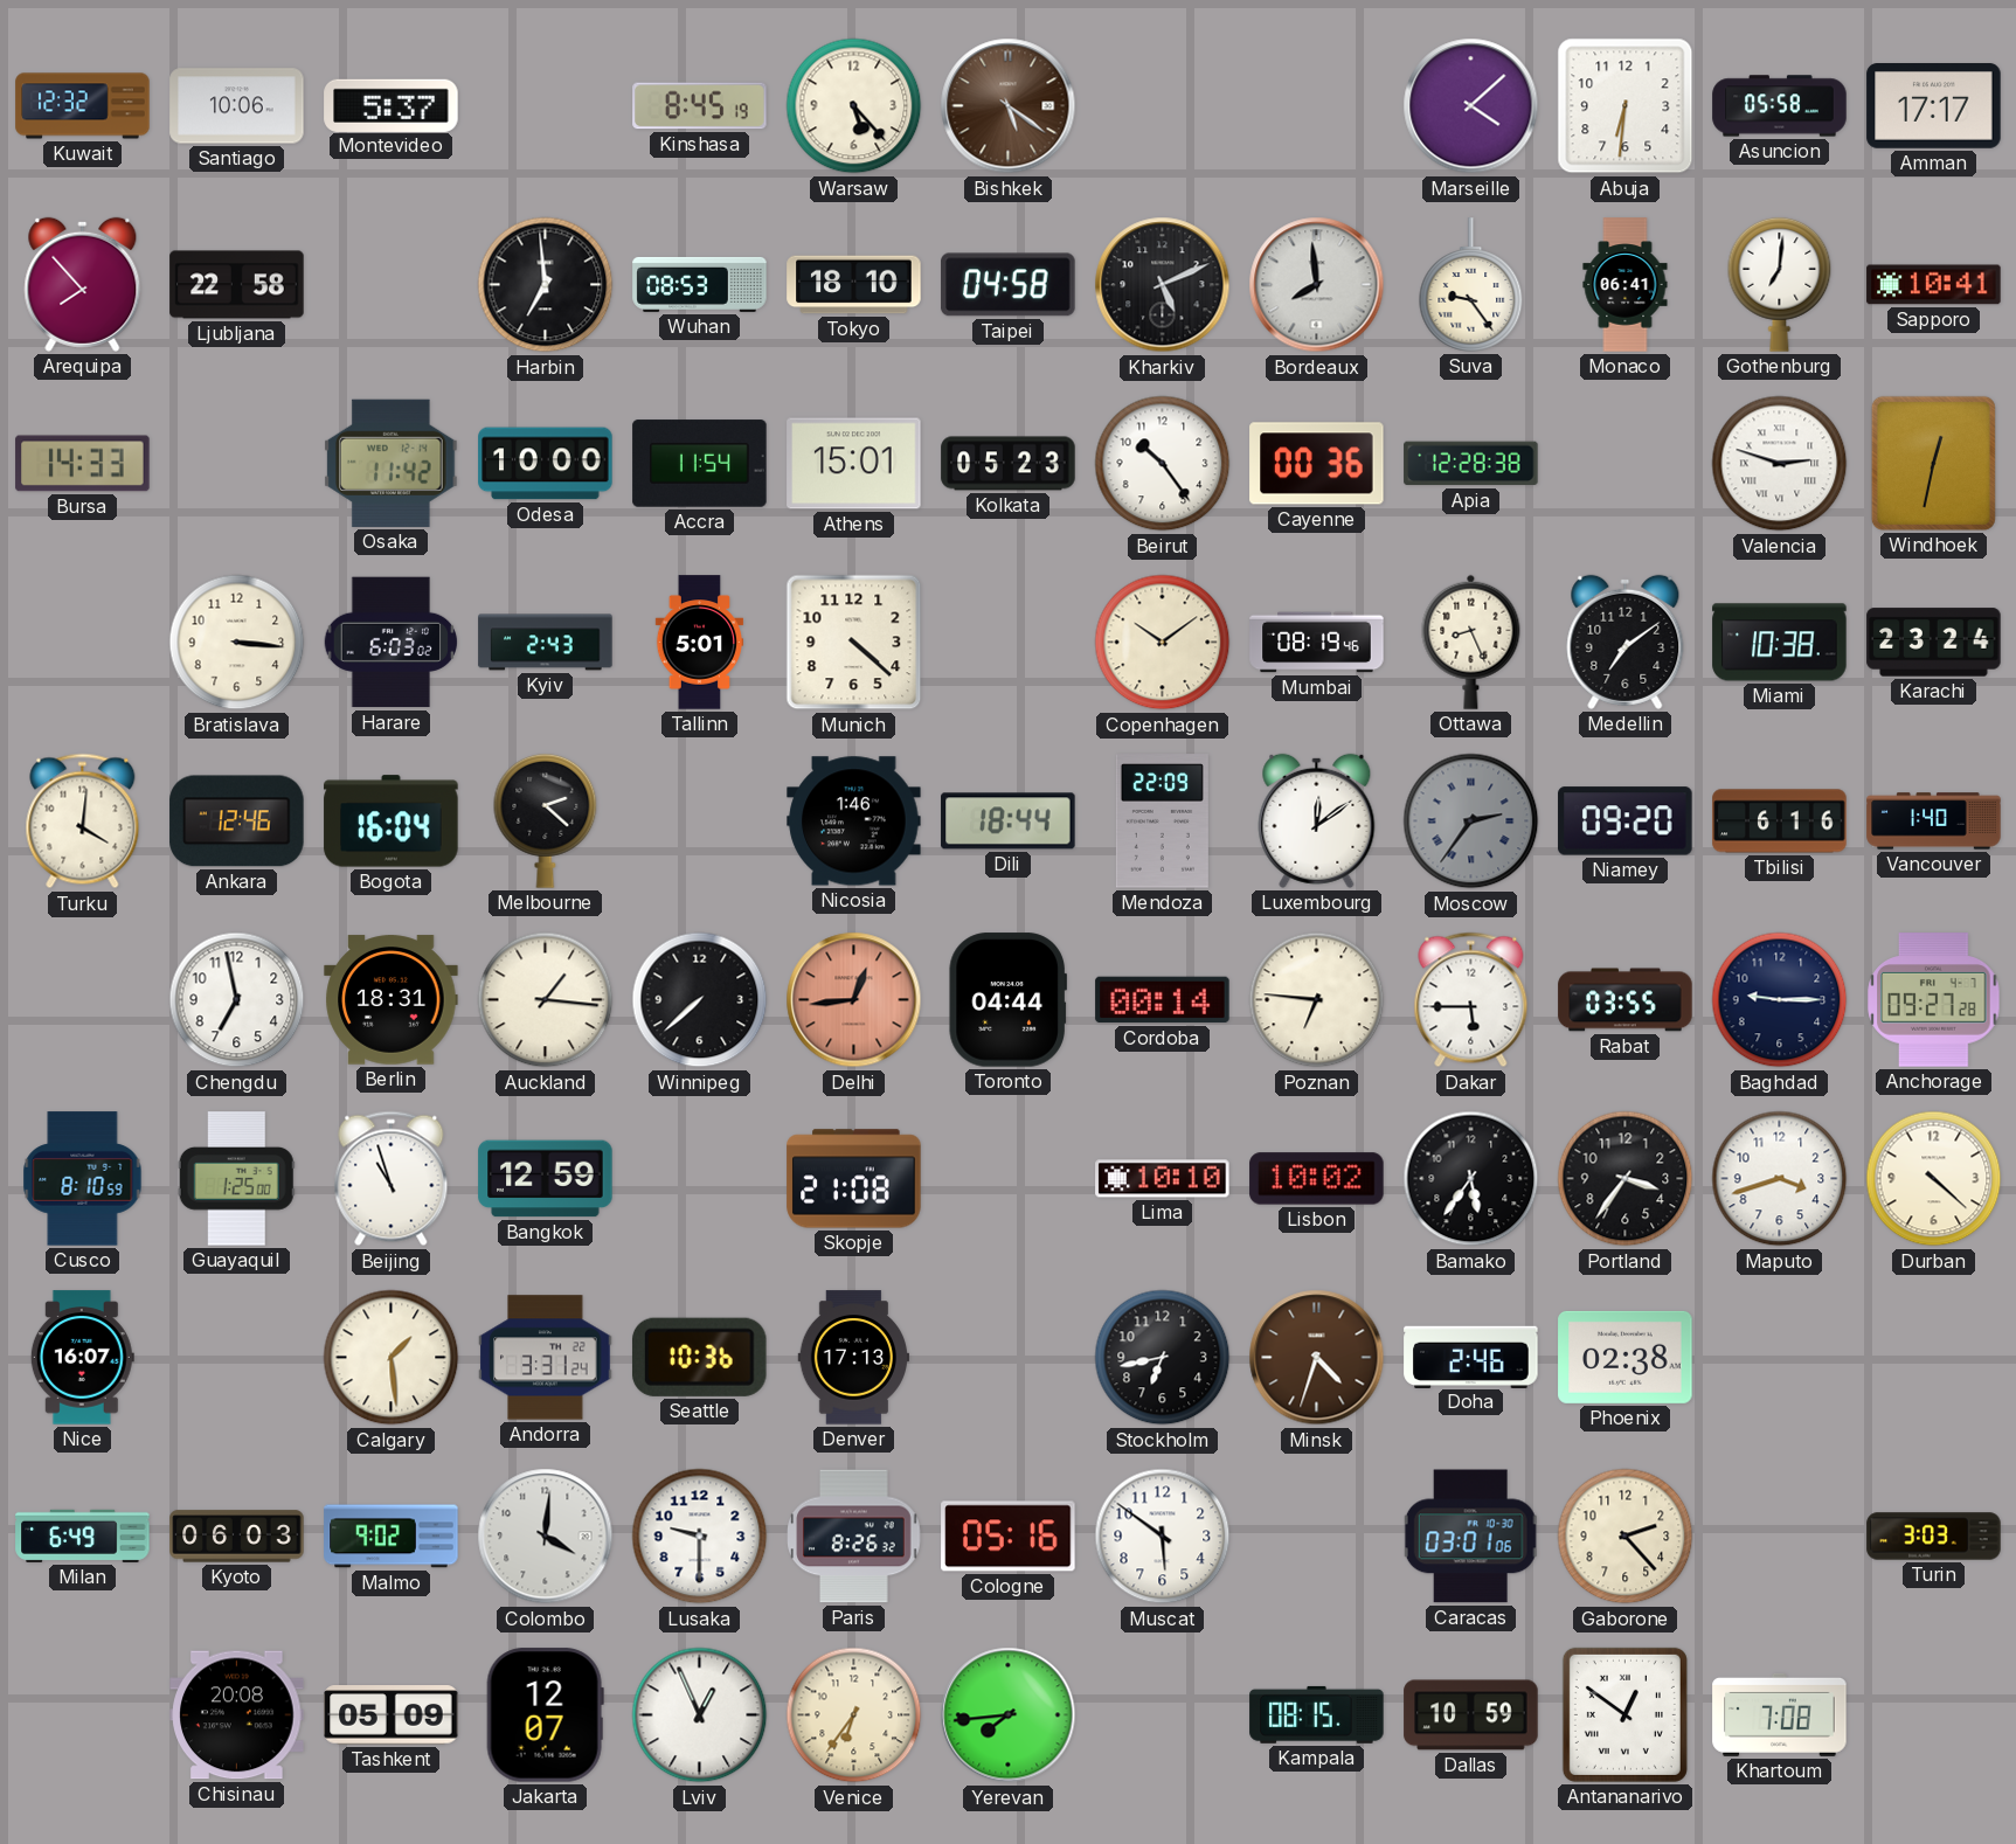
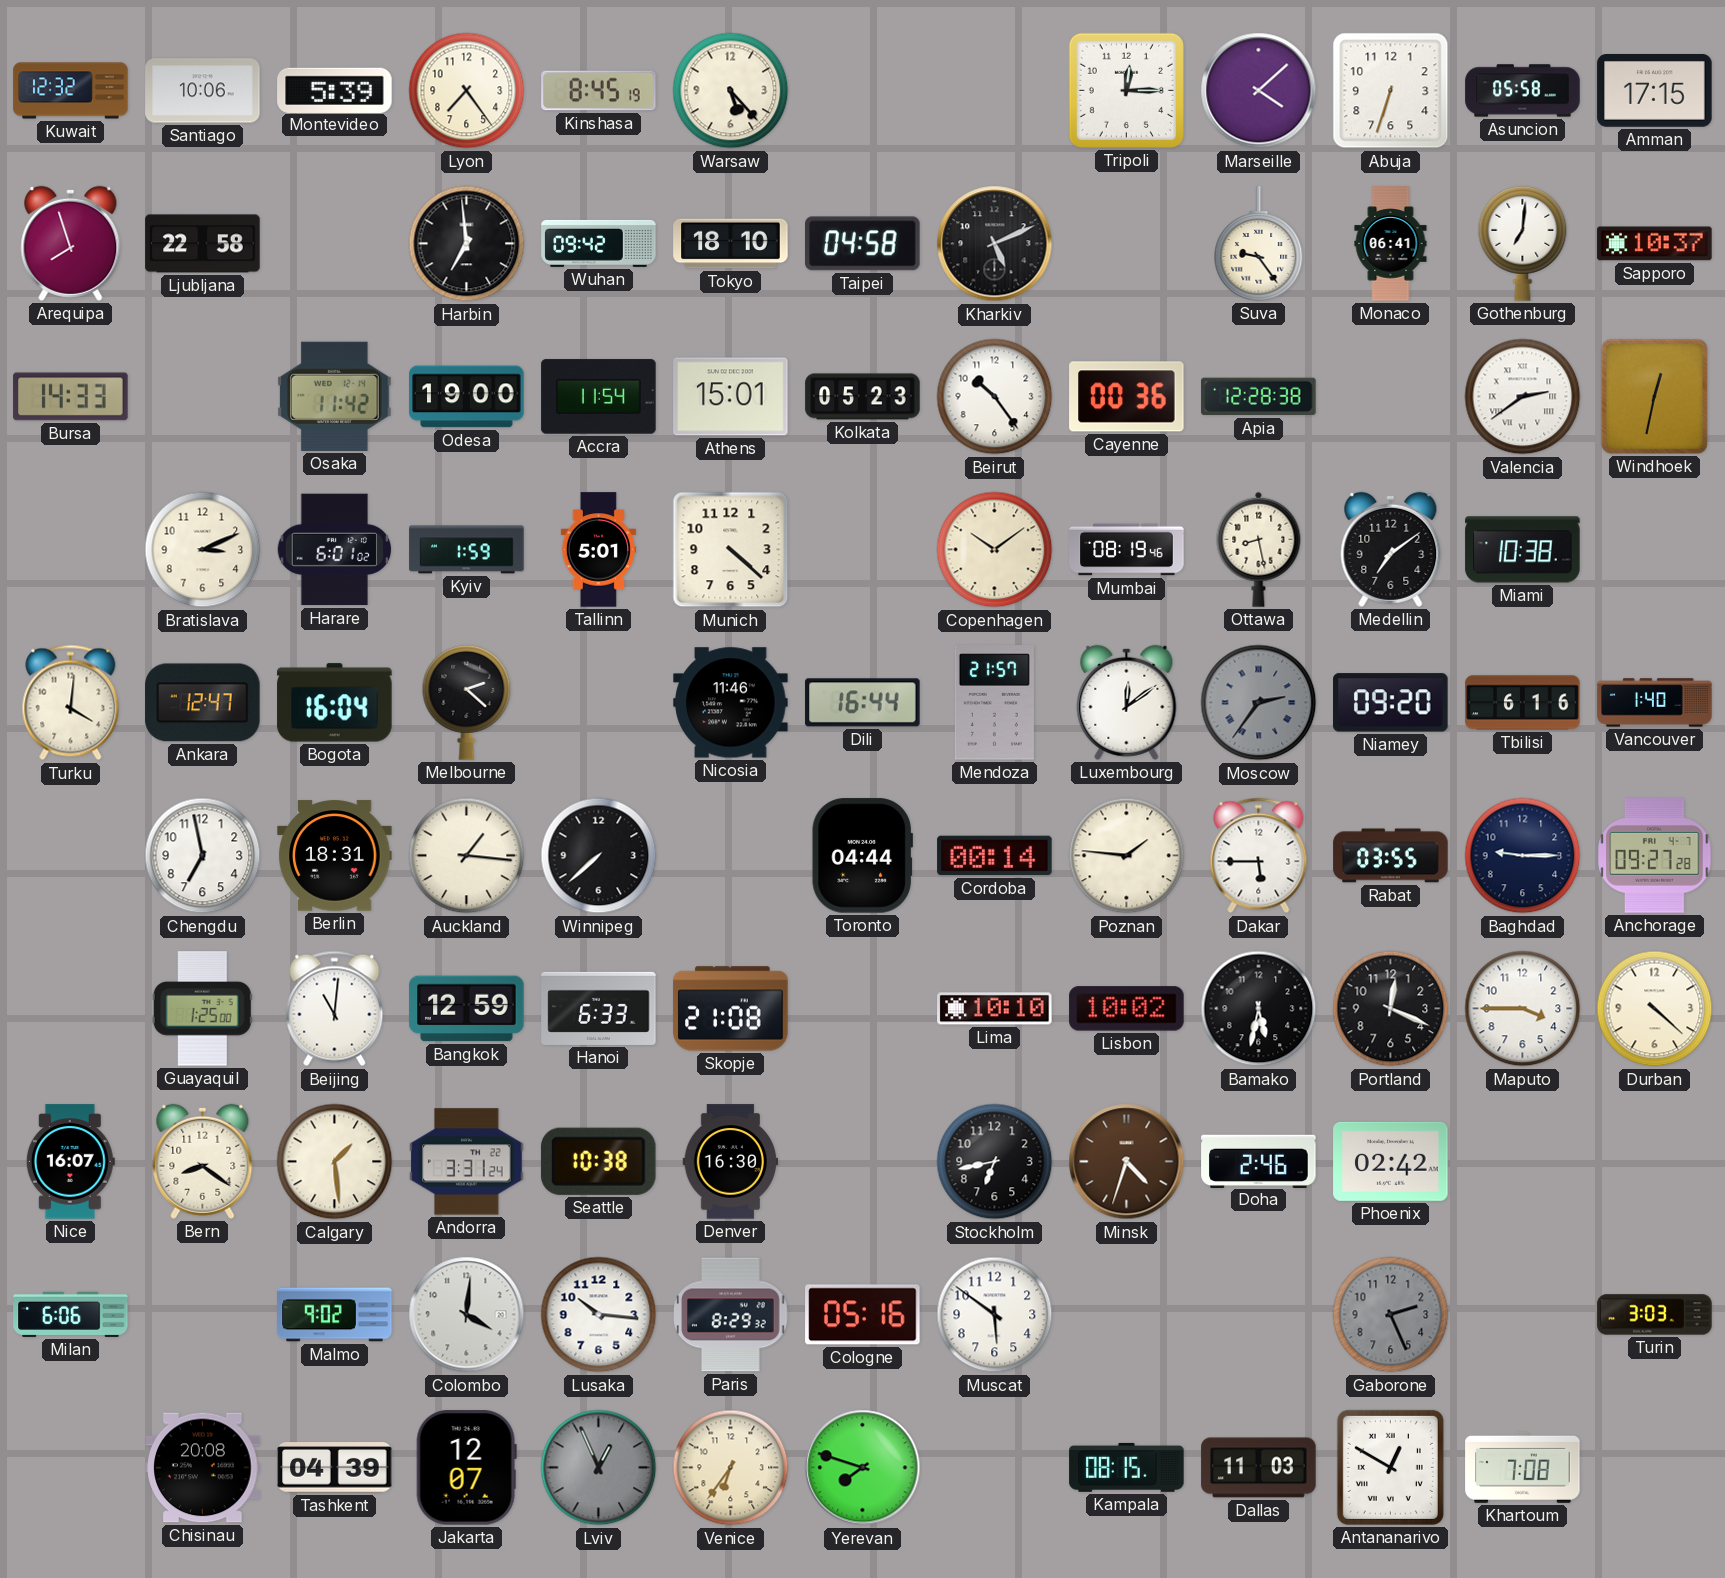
Montevideo: 5:37 -> 5:39
Lyon: none -> 7:24
Bishkek: 5:21 -> none
Tripoli: none -> 12:15
Abuja: 6:31 -> 6:33
Amman: 17:17 -> 17:15
Arequipa: 7:53 -> 7:57
Wuhan: 08:53 -> 09:42
Bordeaux: 7:59 -> none
Sapporo: 10:41 -> 10:37
Odesa: 10:00 -> 19:00
Valencia: 2:48 -> 2:39
Bratislava: 3:16 -> 3:11
Harare: 6:03 -> 6:01
Kyiv: 2:43 -> 1:59
Ottawa: 8:26 -> 8:28
Karachi: 23:24 -> none
Ankara: 12:46 -> 12:47
Nicosia: 1:46 -> 11:46
Dili: 18:44 -> 16:44
Mendoza: 22:09 -> 21:57
Delhi: 12:44 -> none
Poznan: 6:46 -> 1:46
Cusco: 8:10 -> none
Beijing: 10:57 -> 11:01
Hanoi: none -> 6:33
Bamako: 5:36 -> 5:32
Portland: 3:36 -> 12:19
Maputo: 3:42 -> 3:45
Bern: none -> 8:21
Seattle: 10:36 -> 10:38
Denver: 17:13 -> 16:30
Phoenix: 02:38 -> 02:42
Milan: 6:49 -> 6:06
Kyoto: 06:03 -> none
Lusaka: 9:30 -> 10:16
Paris: 8:26 -> 8:29
Caracas: 03:01 -> none
Gaborone: 2:23 -> 2:26
Gaborone dial: cream -> grey
Tashkent: 05:09 -> 04:39
Lviv dial: white -> grey
Yerevan: 7:44 -> 7:48
Dallas: 10:59 -> 11:03
Antananarivo: 12:51 -> 12:50
